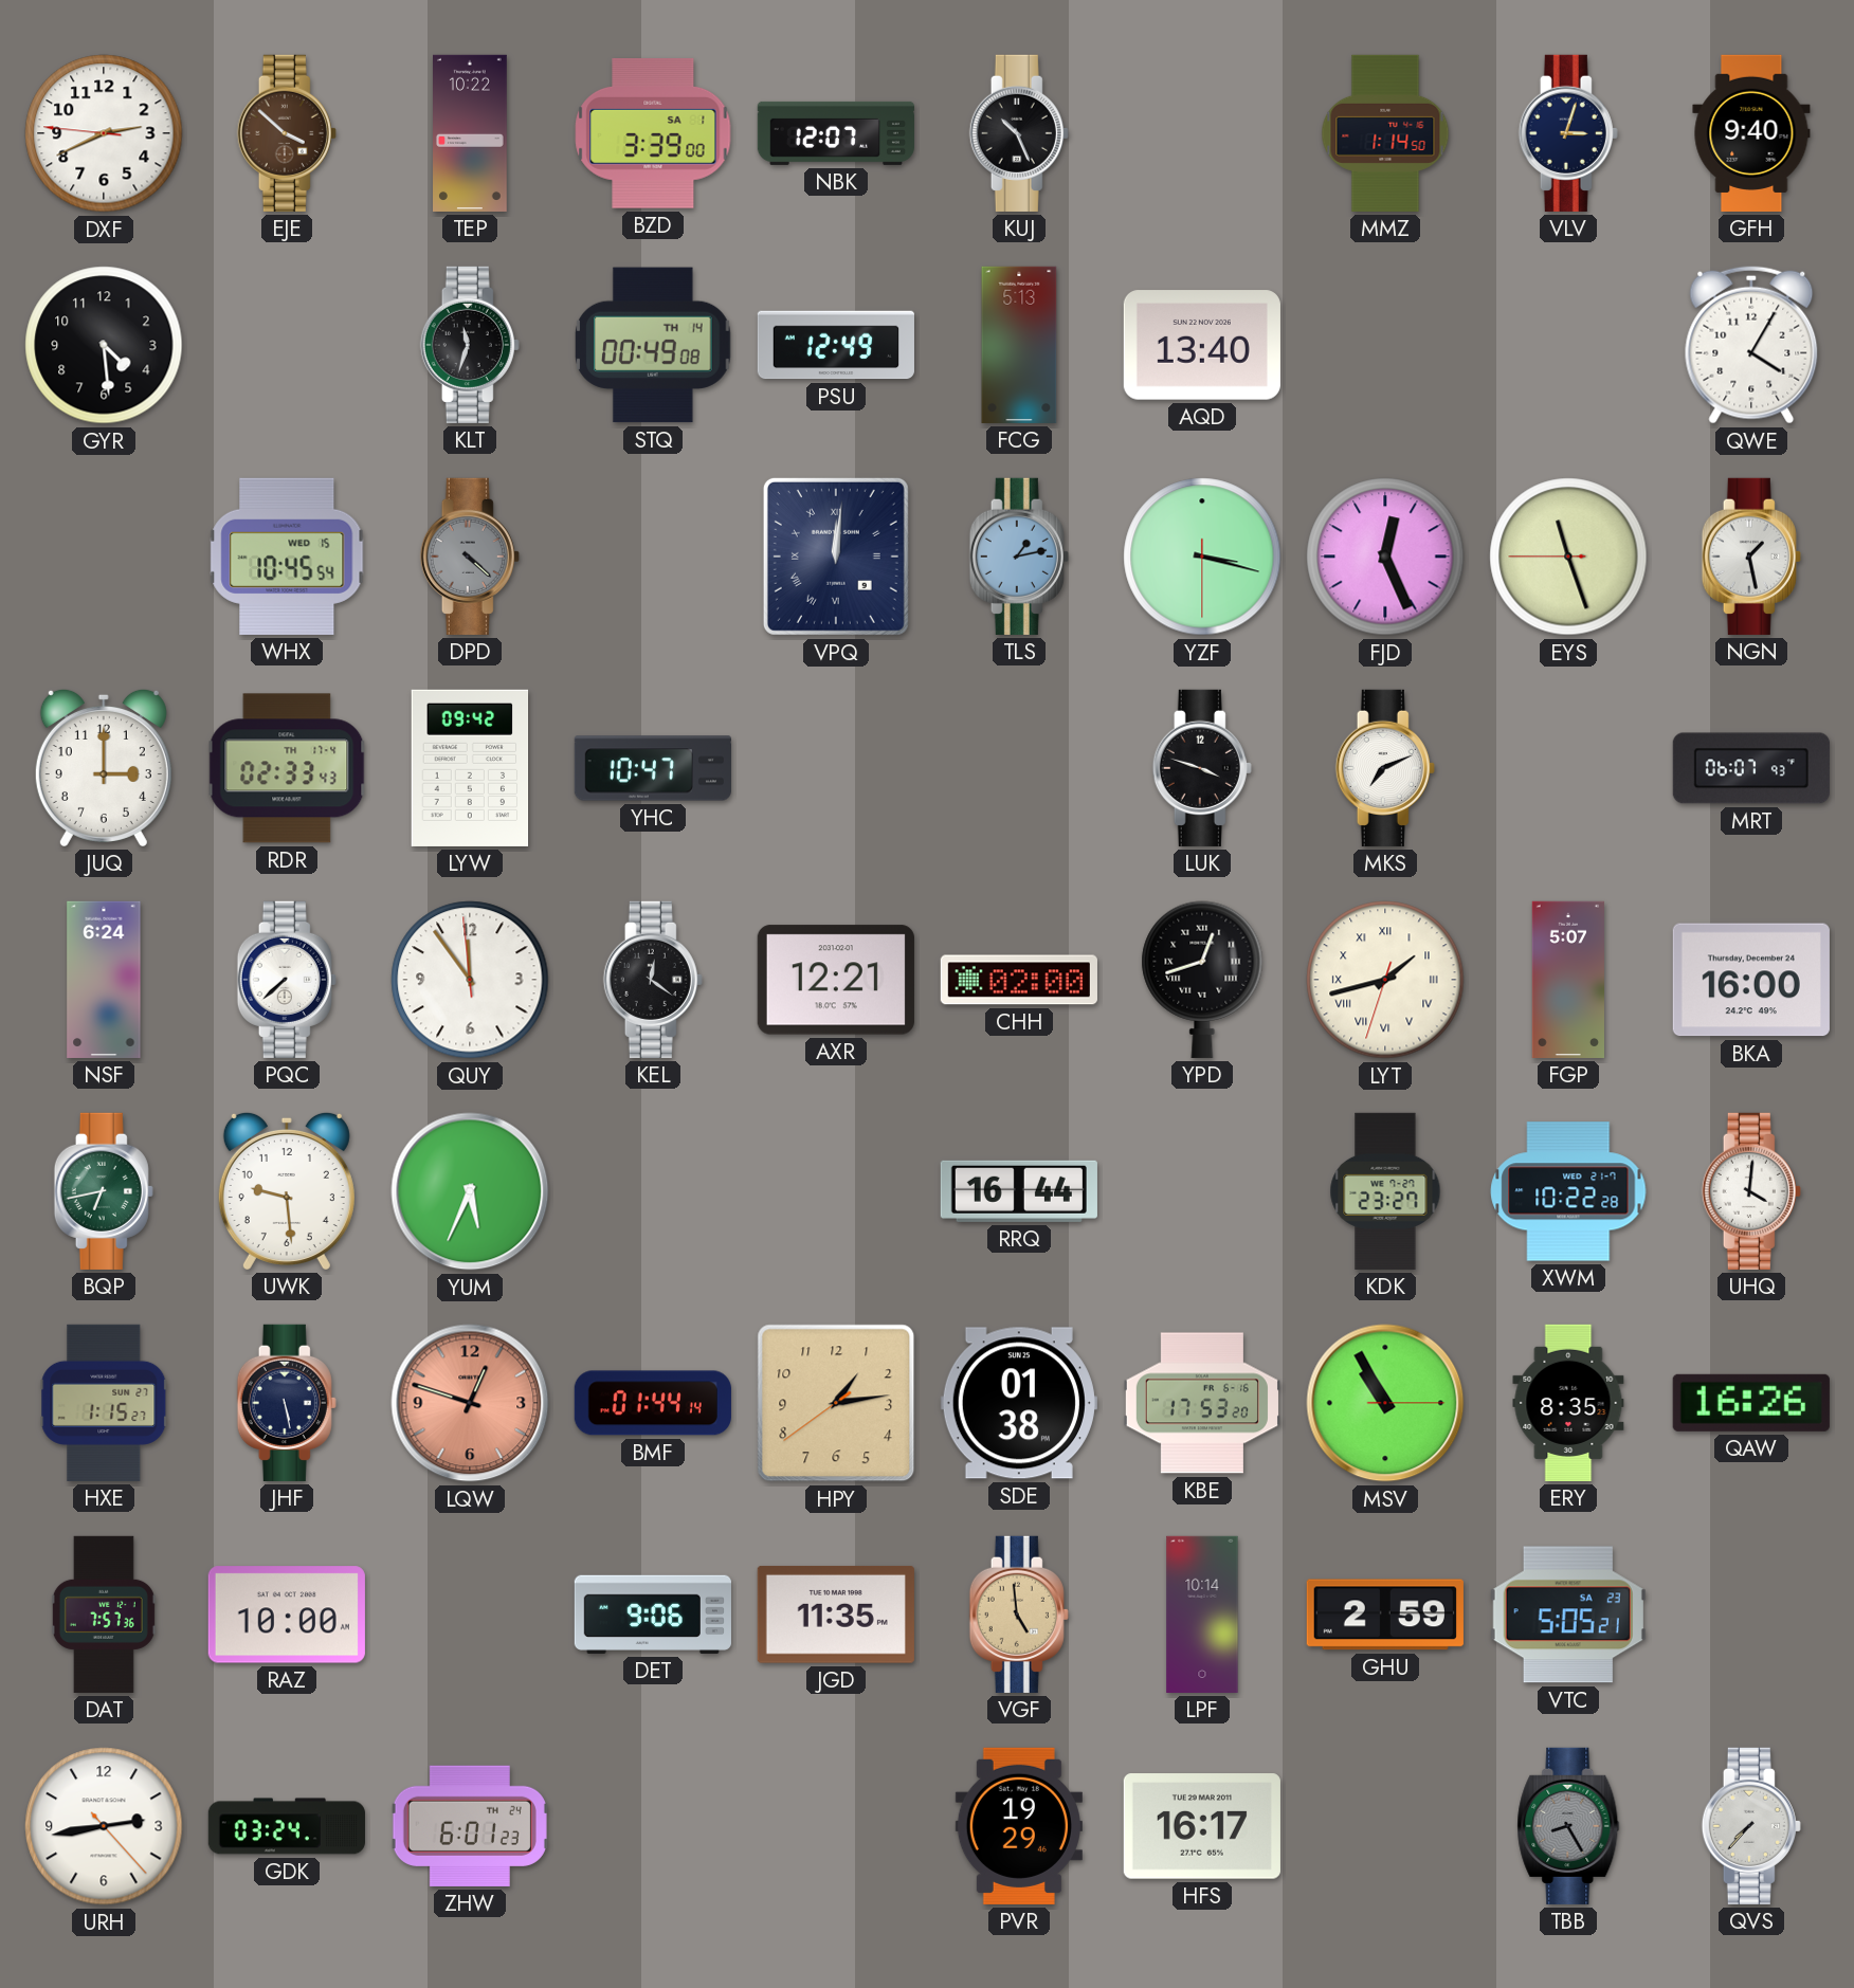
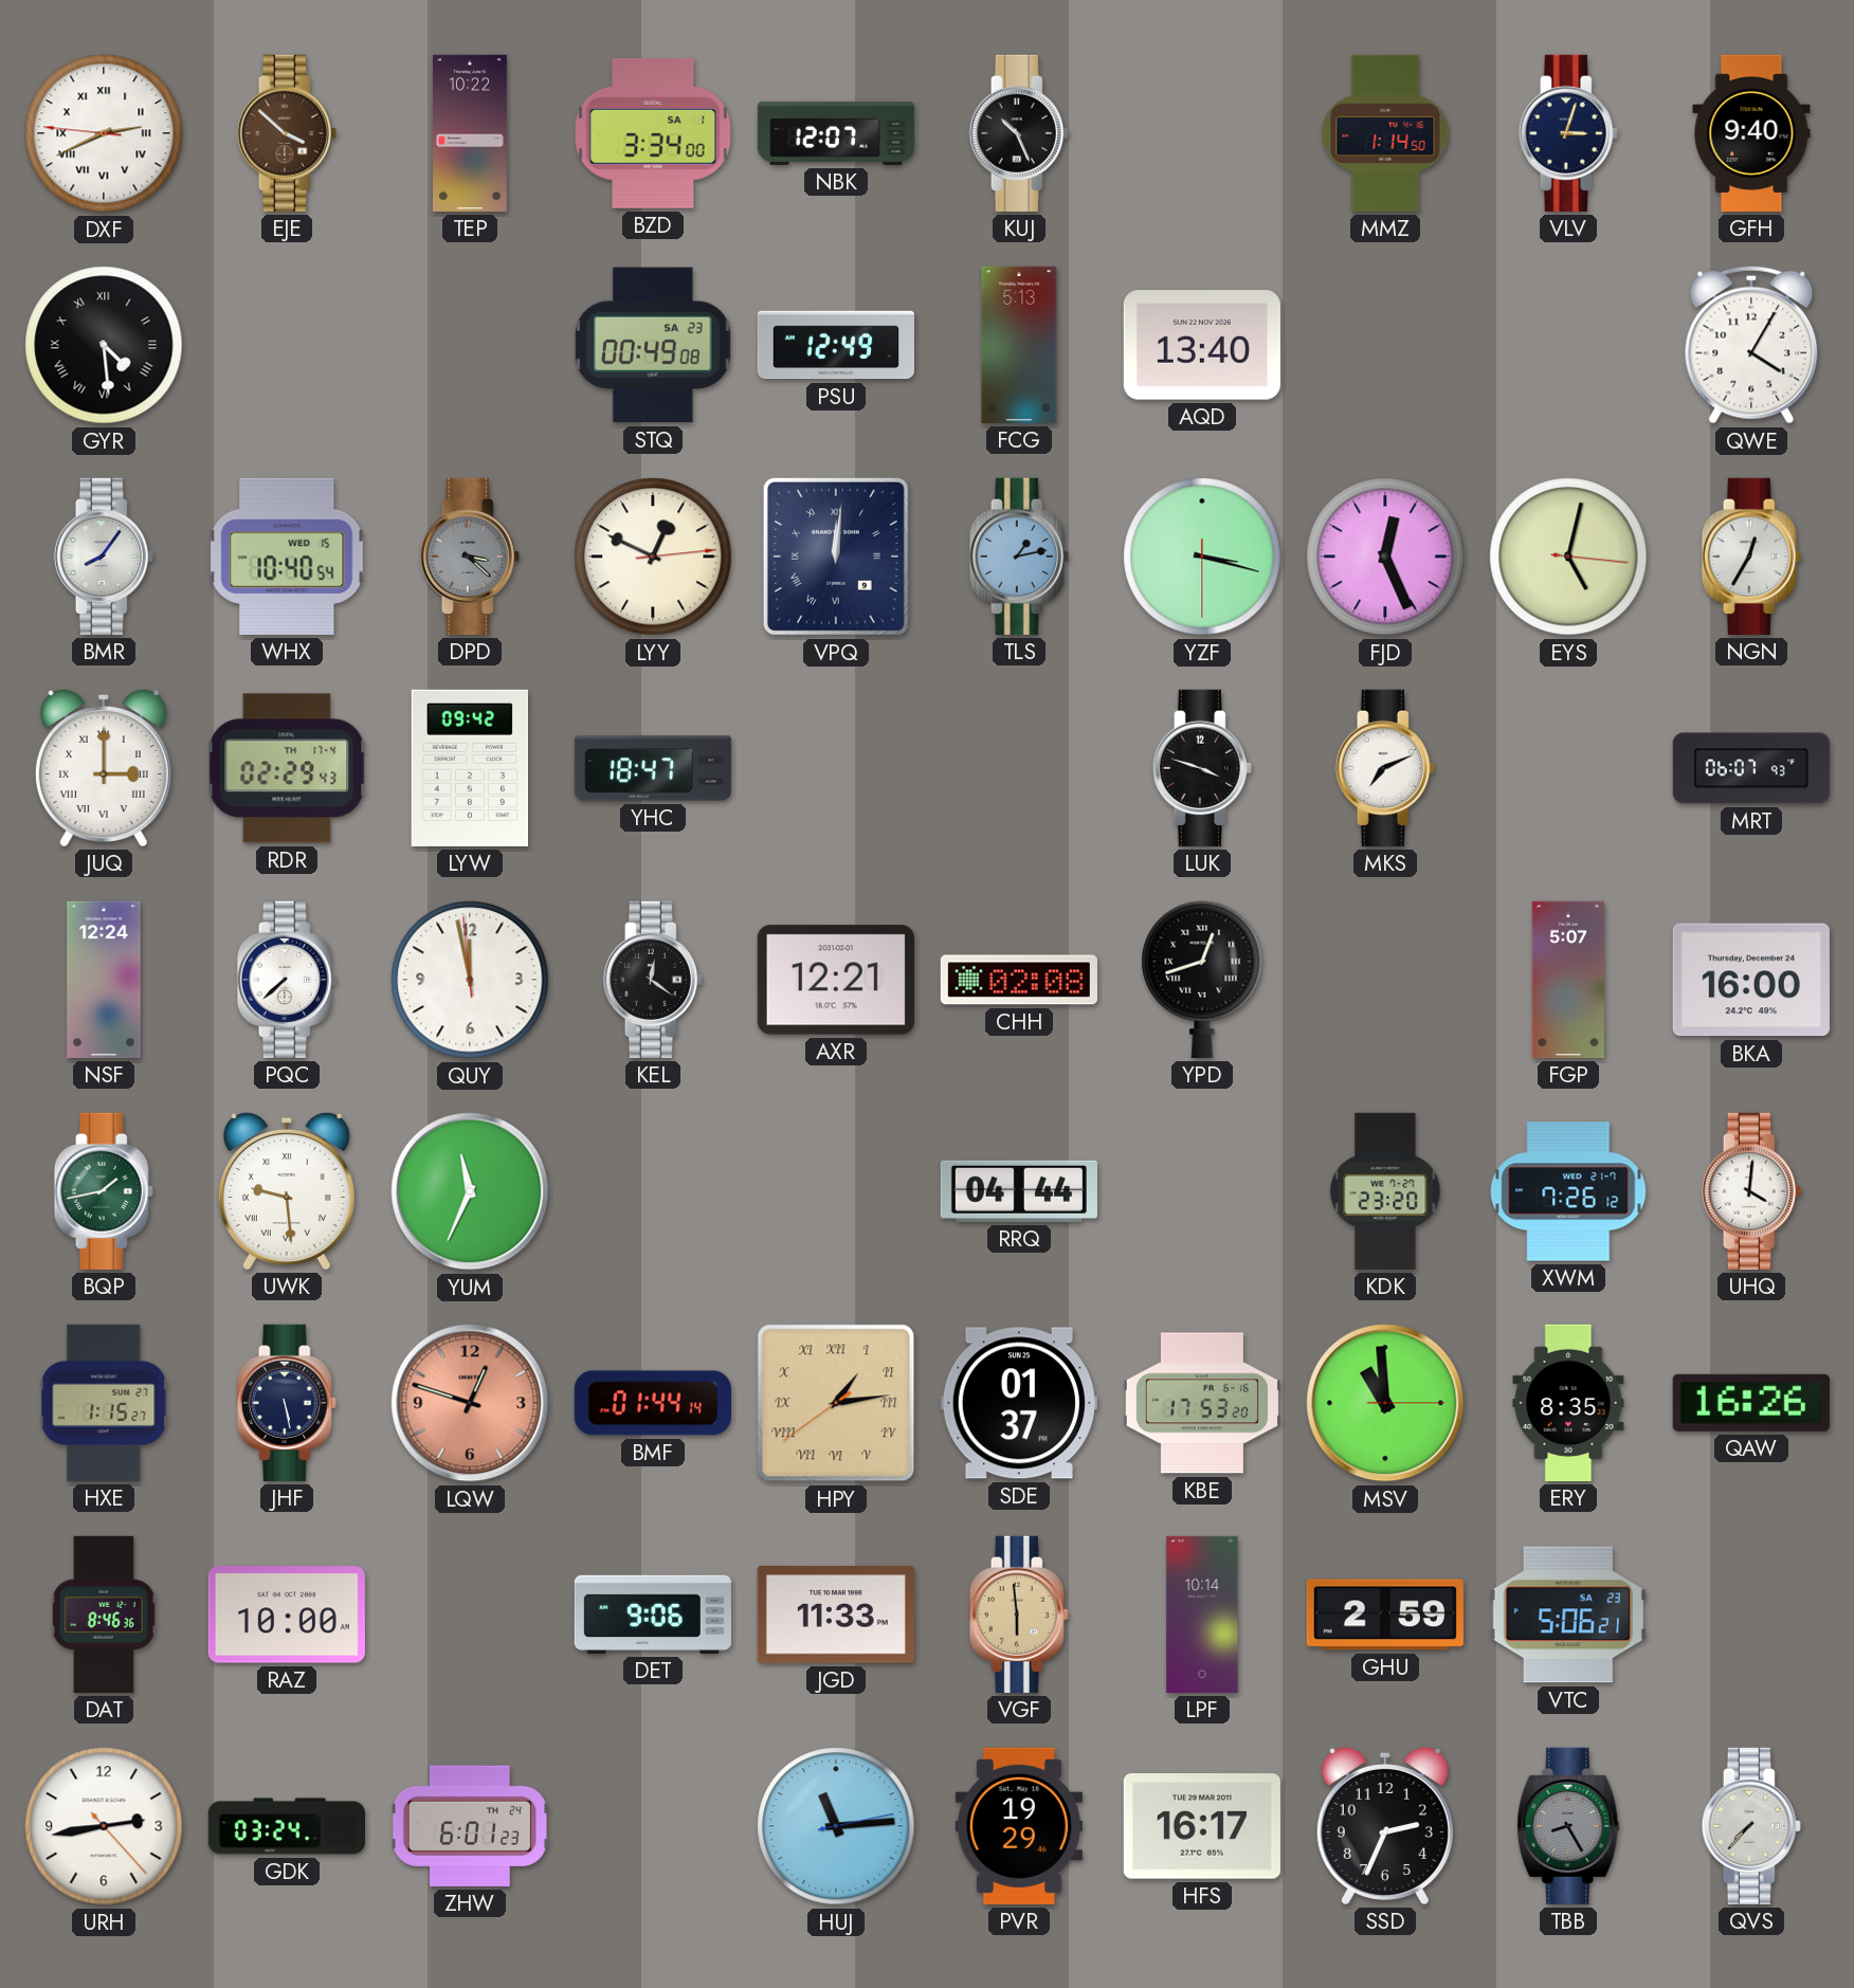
DXF numerals: Arabic -> Roman
BZD: 3:39 -> 3:34
GYR numerals: Arabic -> Roman
KLT: 11:33 -> none
STQ date: TH 14 -> SA 23
BMR: none -> 8:06
WHX: 10:45 -> 10:40
DPD: 4:22 -> 3:22
LYY: none -> 12:49
EYS: 11:26 -> 5:02
NGN: 1:28 -> 12:35
JUQ numerals: Arabic -> Roman
RDR: 02:33 -> 02:29
YHC: 10:47 -> 18:47
NSF: 6:24 -> 12:24
QUY: 11:53 -> 11:57
CHH: 02:00 -> 02:08
LYT: 1:42 -> none
BQP: 6:43 -> 1:43
UWK numerals: Arabic -> Roman
YUM: 5:34 -> 11:34
RRQ: 16:44 -> 04:44
KDK: 23:27 -> 23:20
XWM: 10:22 -> 7:26
HPY numerals: Arabic -> Roman
SDE: 01:38 -> 01:37
MSV: 10:55 -> 10:59
DAT: 7:57 -> 8:46
JGD: 11:35 -> 11:33
VGF: 4:59 -> 5:59
VTC: 5:05 -> 5:06
HUJ: none -> 11:14
SSD: none -> 2:34
